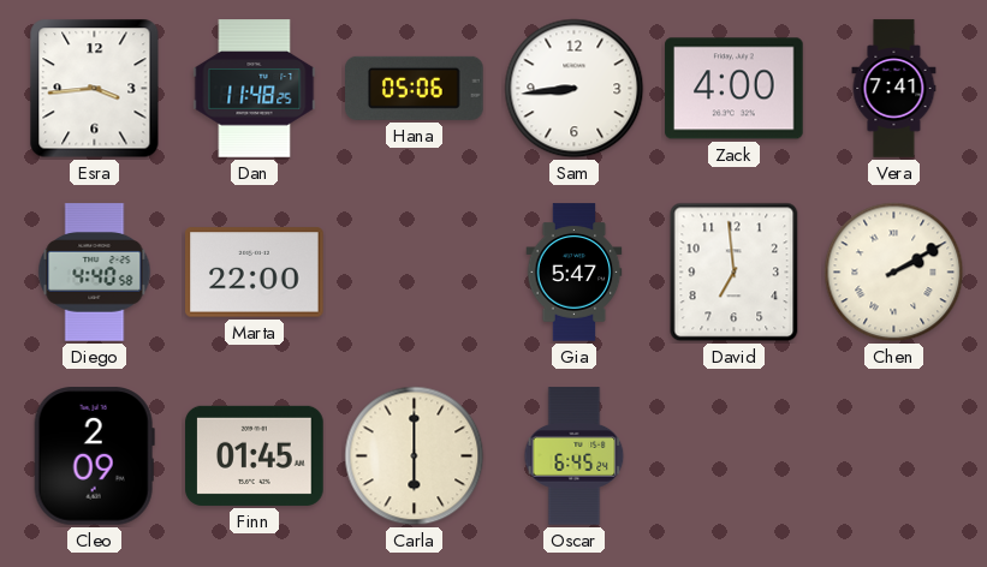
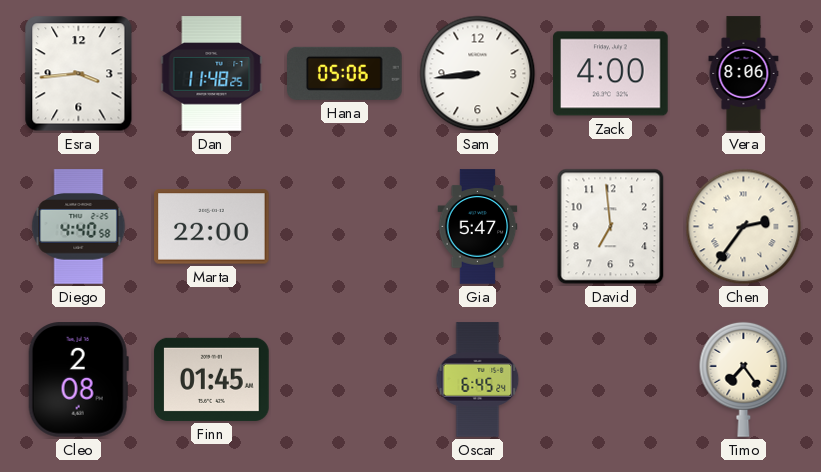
Vera: 7:41 -> 8:06
Chen: 2:10 -> 2:36
Cleo: 2:09 -> 2:08
Carla: 6:00 -> none
Timo: none -> 7:24
